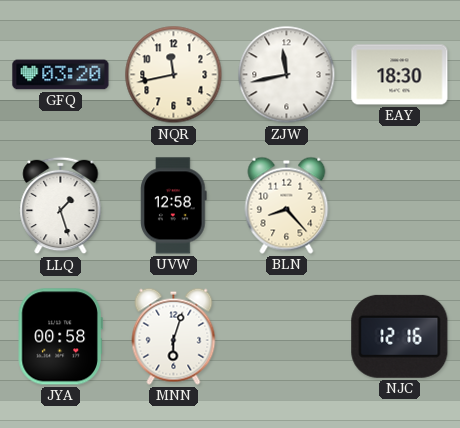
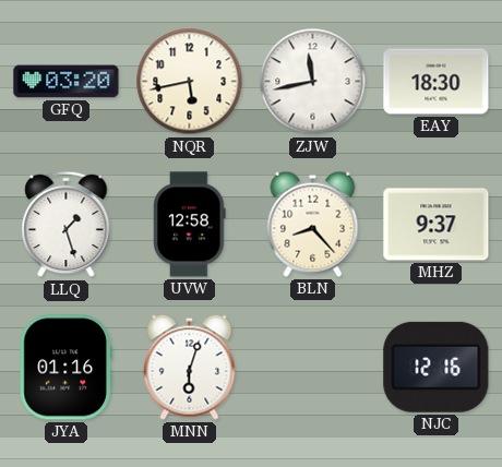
NQR: 11:43 -> 5:43
MHZ: none -> 9:37
JYA: 00:58 -> 01:16
